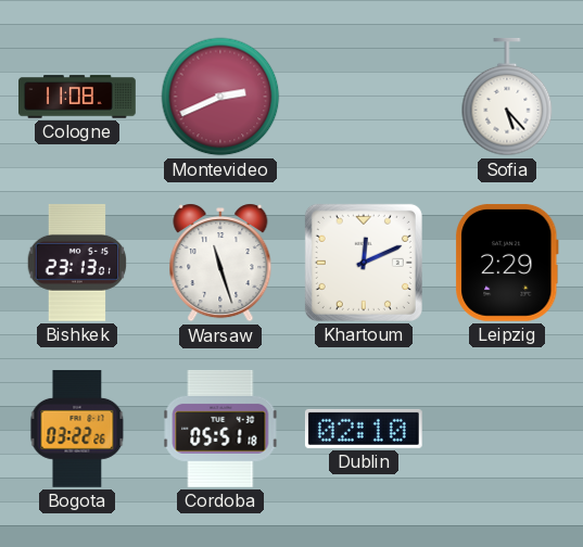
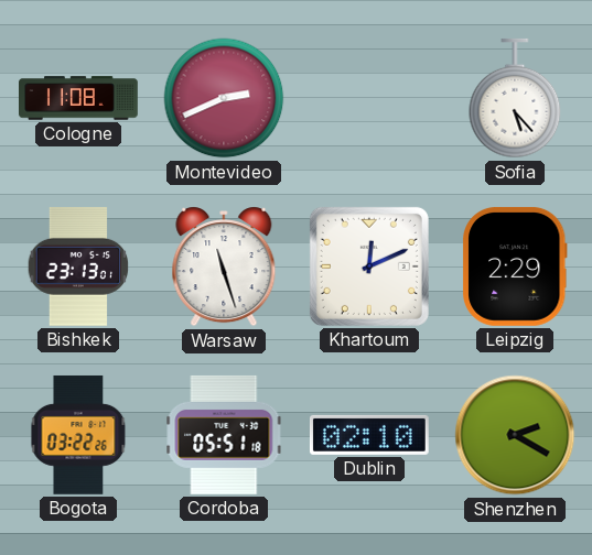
Shenzhen: none -> 2:20
